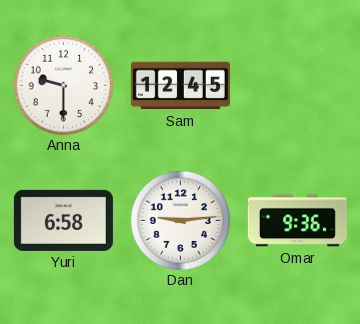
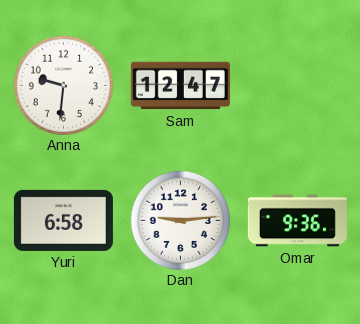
Anna: 9:30 -> 9:31
Sam: 12:45 -> 12:47
